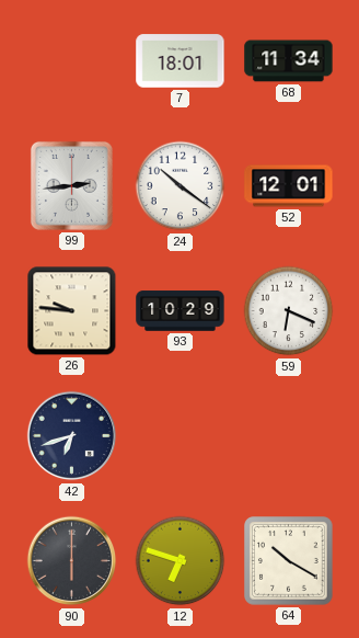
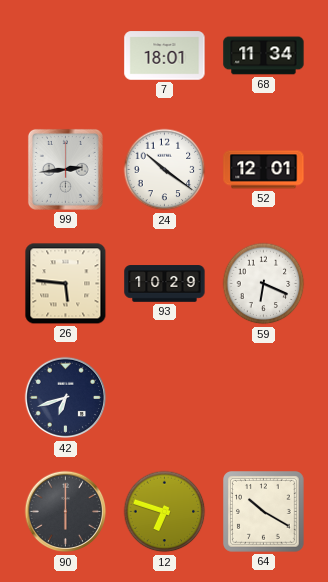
26: 9:46 -> 5:46
